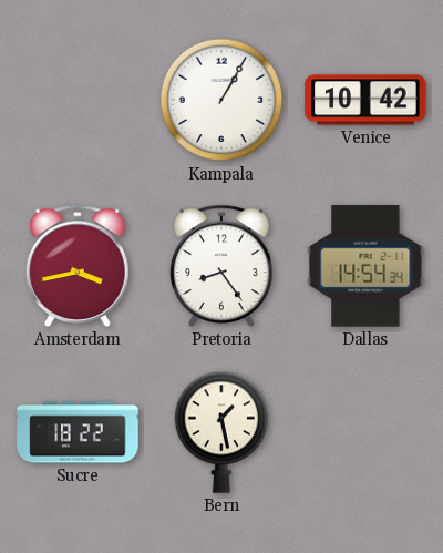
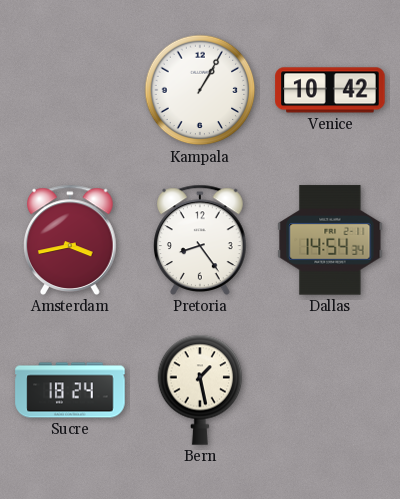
Sucre: 18:22 -> 18:24
